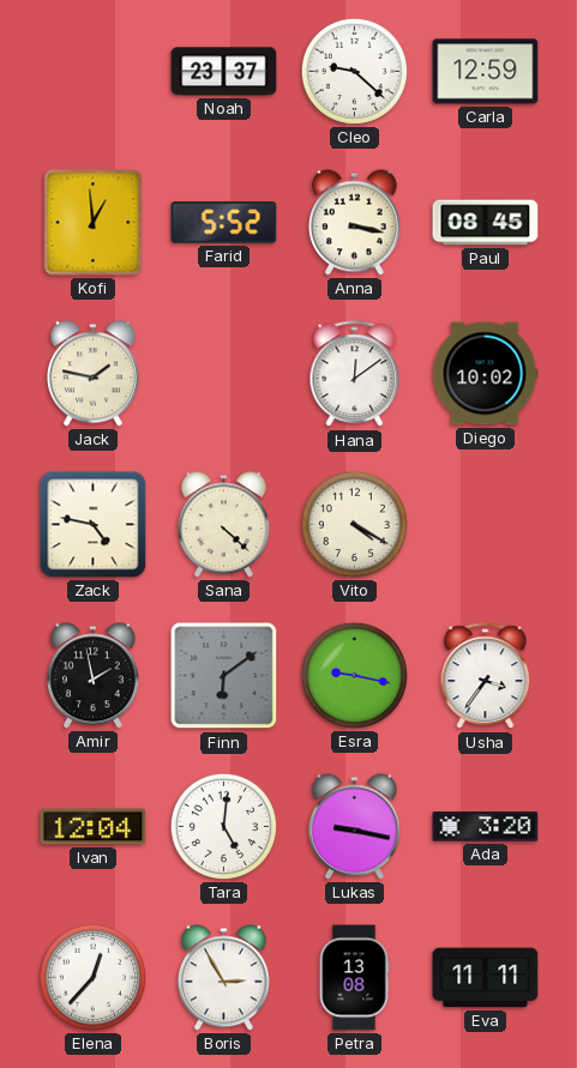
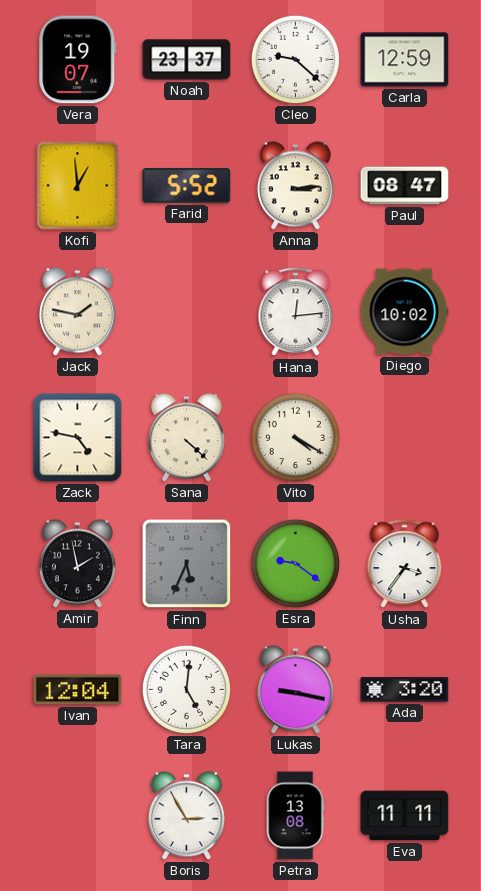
Vera: none -> 19:07
Anna: 3:17 -> 3:14
Paul: 08:45 -> 08:47
Hana: 12:09 -> 12:14
Finn: 6:09 -> 5:34
Esra: 9:17 -> 9:21
Elena: 12:37 -> none
